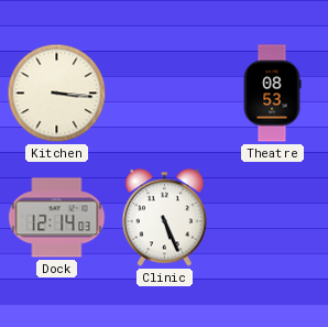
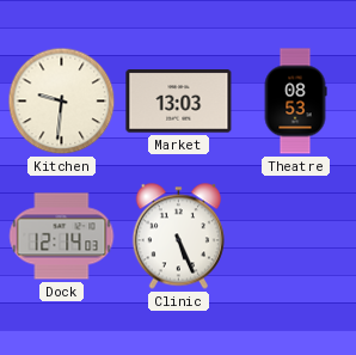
Kitchen: 3:16 -> 9:31
Market: none -> 13:03
